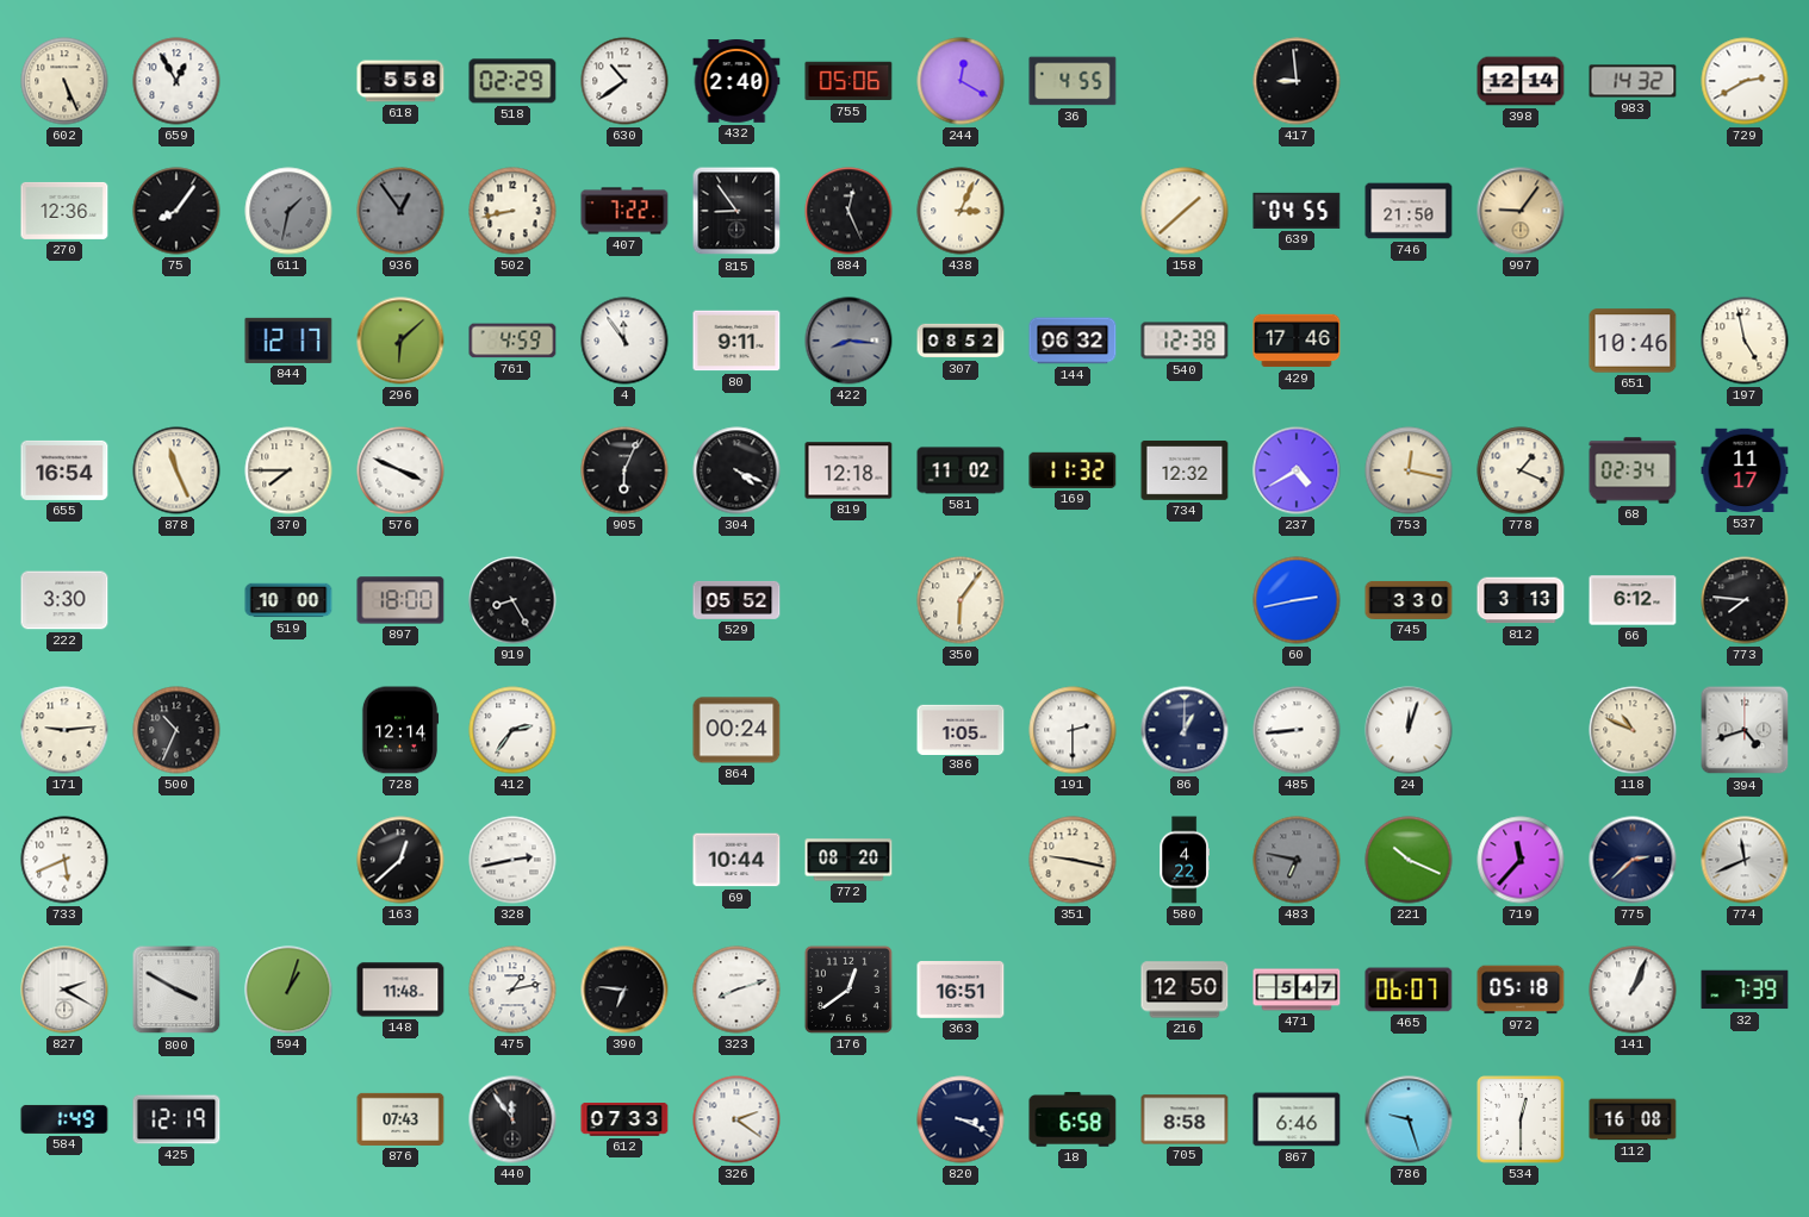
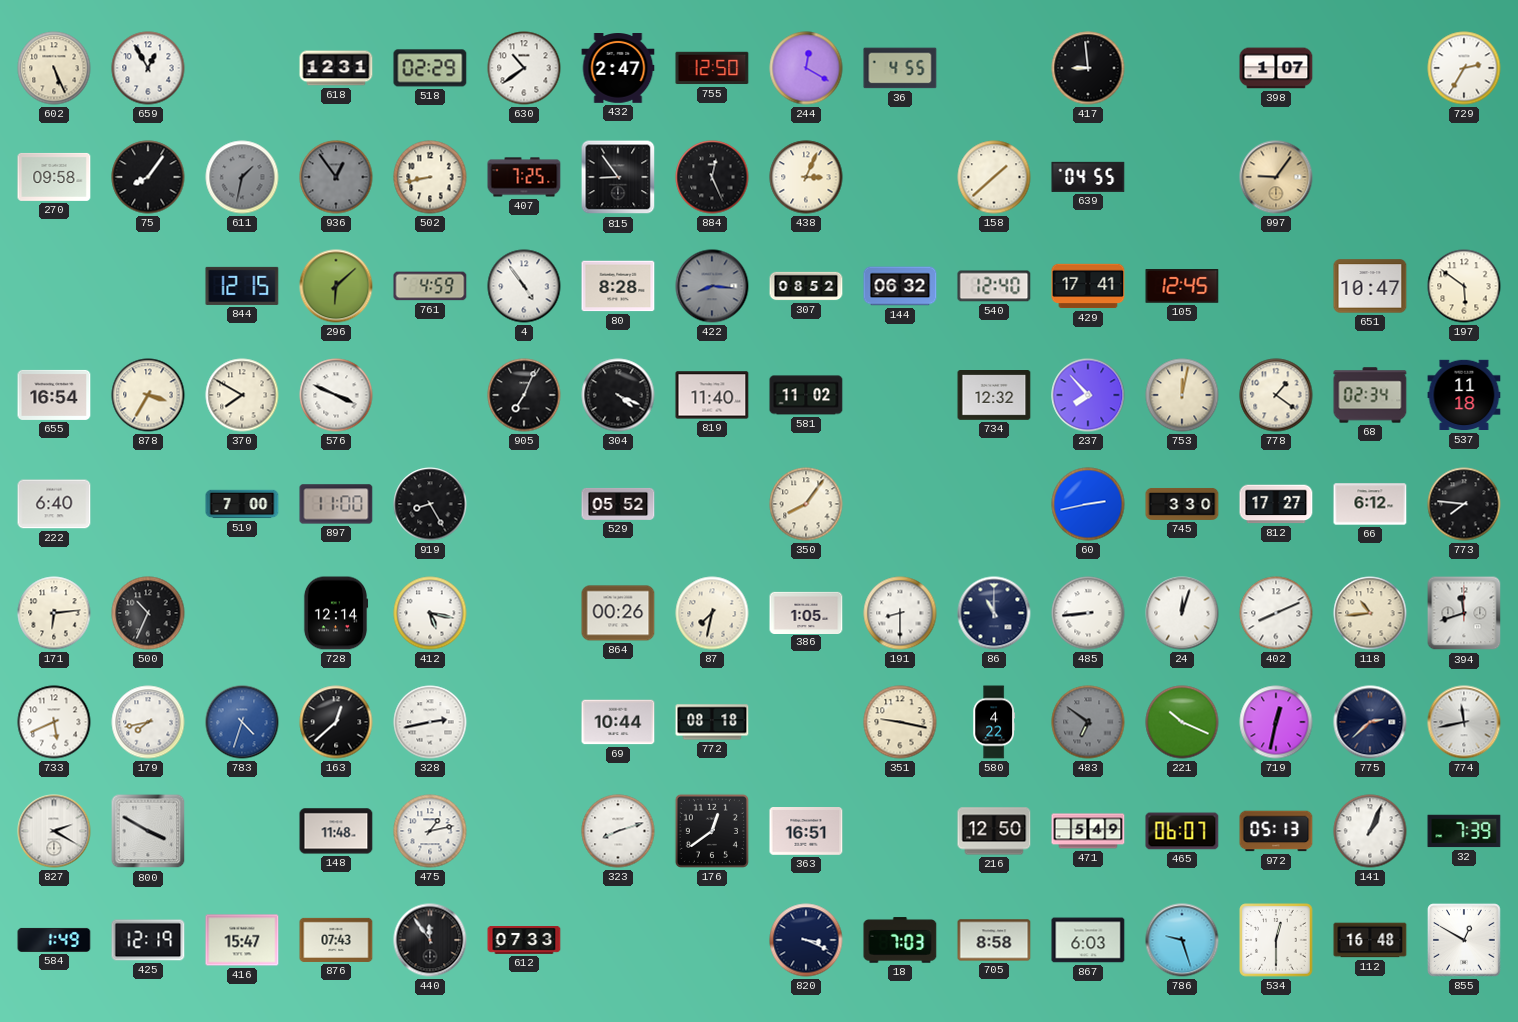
618: 5:58 -> 12:31
432: 2:40 -> 2:47
755: 05:06 -> 12:50
398: 12:14 -> 1:07
983: 14:32 -> none
729: 2:40 -> 2:35
270: 12:36 -> 09:58
407: 7:22 -> 7:25
746: 21:50 -> none
844: 12:17 -> 12:15
4: 11:54 -> 4:54
80: 9:11 -> 8:28
540: 12:38 -> 12:40
429: 17:46 -> 17:41
105: none -> 12:45
651: 10:46 -> 10:47
197: 4:58 -> 5:51
878: 11:26 -> 3:35
370: 7:45 -> 7:50
905: 6:04 -> 7:04
819: 12:18 -> 11:40
169: 11:32 -> none
237: 4:40 -> 7:53
753: 12:17 -> 12:02
778: 1:19 -> 1:21
537: 11:17 -> 11:18
222: 3:30 -> 6:40
519: 10:00 -> 7:00
897: 18:00 -> 11:00
350: 6:06 -> 8:06
812: 3:13 -> 17:27
171: 9:14 -> 6:14
412: 2:36 -> 5:17
864: 00:24 -> 00:26
87: none -> 7:32
191: 2:30 -> 8:30
86: 1:00 -> 11:00
402: none -> 8:11
118: 10:49 -> 10:44
394: 4:42 -> 11:42
179: none -> 7:43
783: none -> 4:33
772: 08:20 -> 08:18
483: 6:47 -> 6:51
719: 11:37 -> 12:32
774: 11:41 -> 11:43
594: 1:03 -> none
390: 6:46 -> none
471: 5:47 -> 5:49
972: 05:18 -> 05:13
416: none -> 15:47
326: 2:21 -> none
18: 6:58 -> 7:03
867: 6:46 -> 6:03
112: 16:08 -> 16:48
855: none -> 12:50
